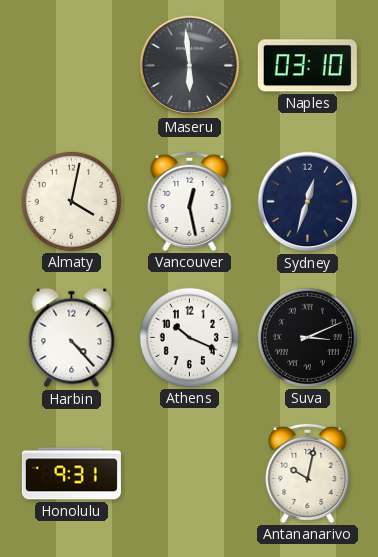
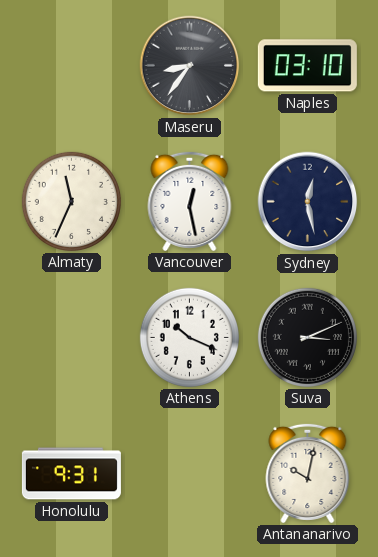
Maseru: 5:59 -> 8:36
Almaty: 4:02 -> 11:34
Sydney: 12:33 -> 12:28
Harbin: 4:23 -> none
